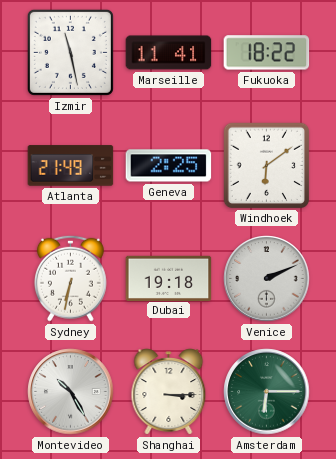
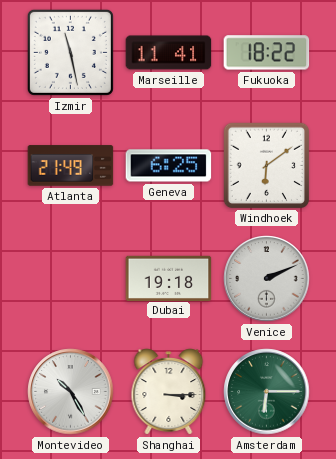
Geneva: 2:25 -> 6:25
Sydney: 6:32 -> none
